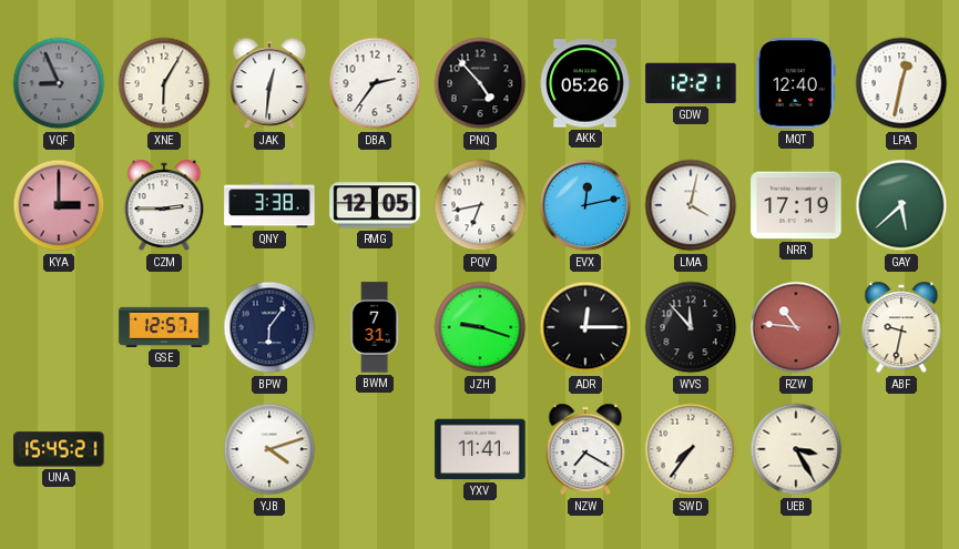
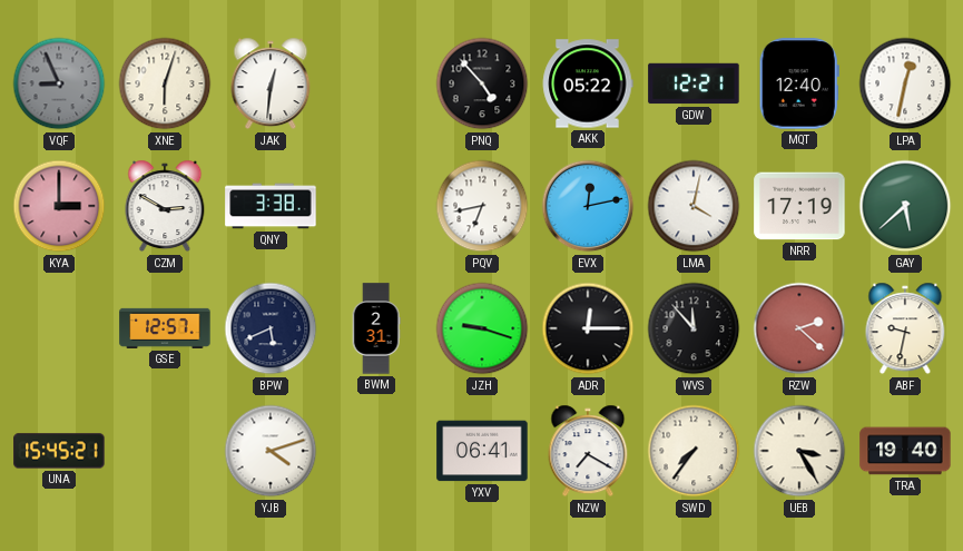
XNE: 6:05 -> 6:03
DBA: 2:36 -> none
AKK: 05:26 -> 05:22
CZM: 2:45 -> 2:50
RMG: 12:05 -> none
BPW: 6:06 -> 5:41
BWM: 7:31 -> 2:31
RZW: 10:46 -> 2:22
YXV: 11:41 -> 06:41
TRA: none -> 19:40
